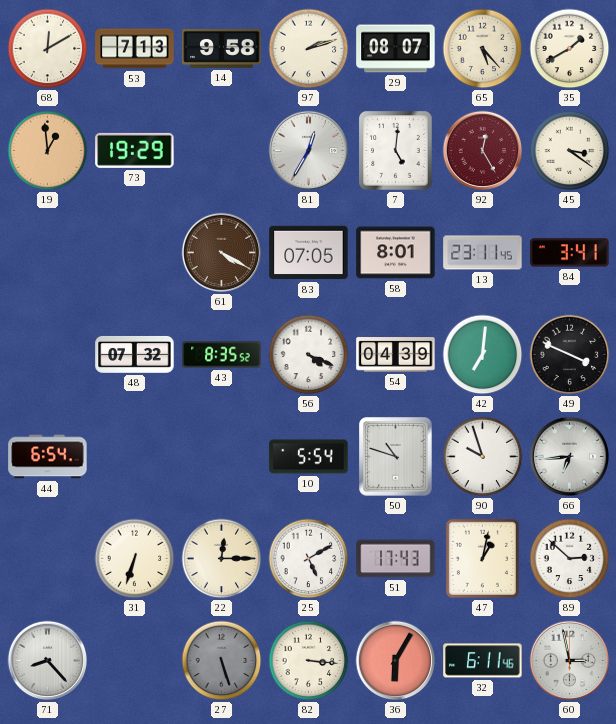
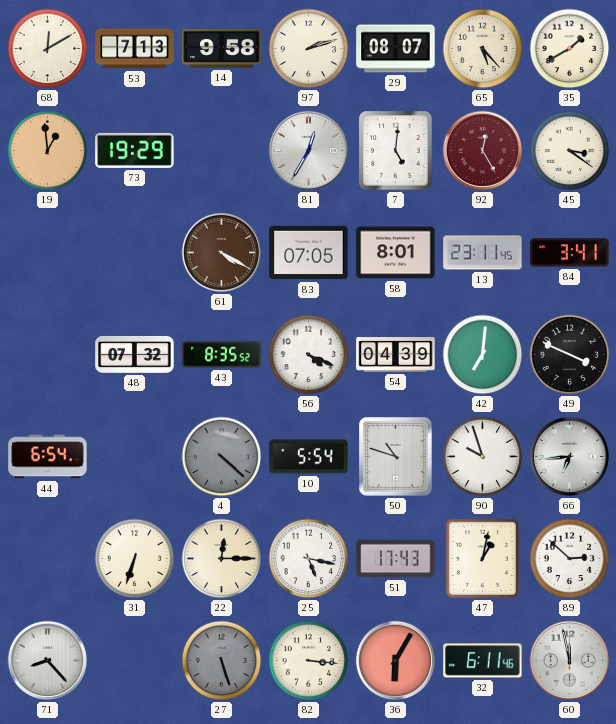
4: none -> 4:22
25: 5:10 -> 5:17
60: 2:58 -> 11:58
